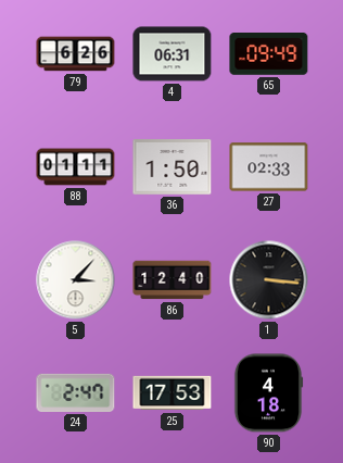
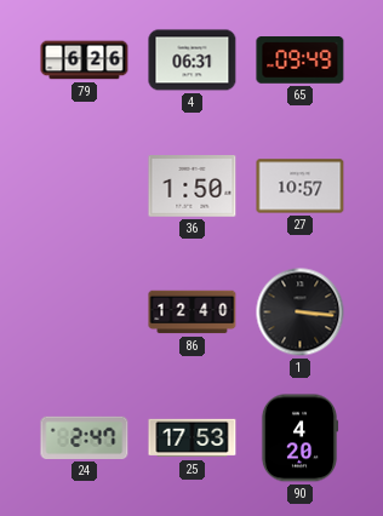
88: 01:11 -> none
27: 02:33 -> 10:57
5: 3:07 -> none
90: 4:18 -> 4:20
